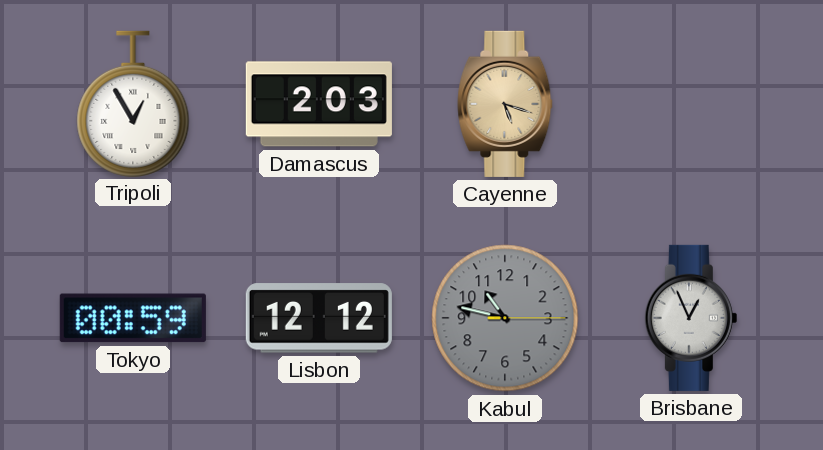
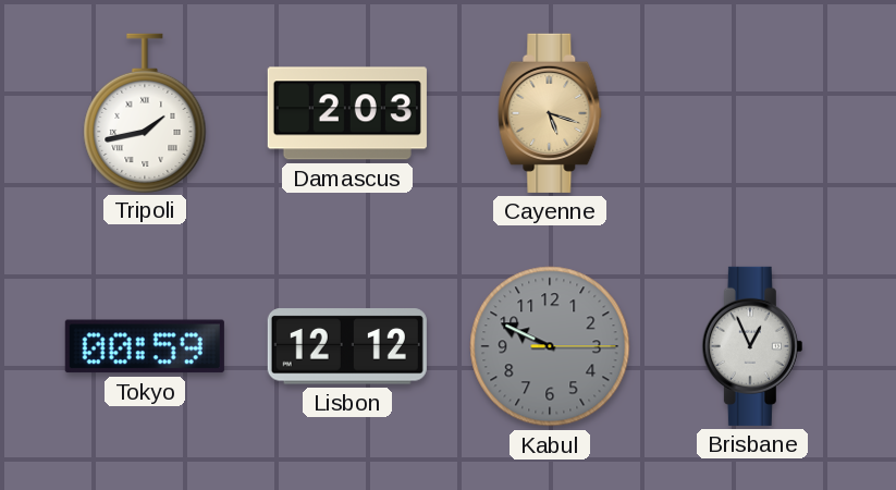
Tripoli: 12:55 -> 1:43
Kabul: 10:47 -> 9:49
